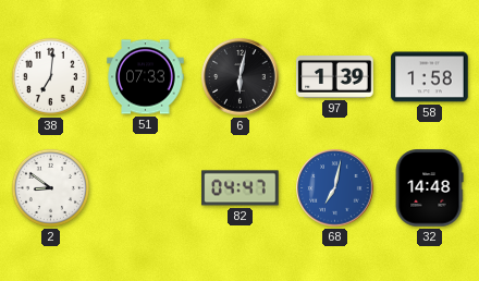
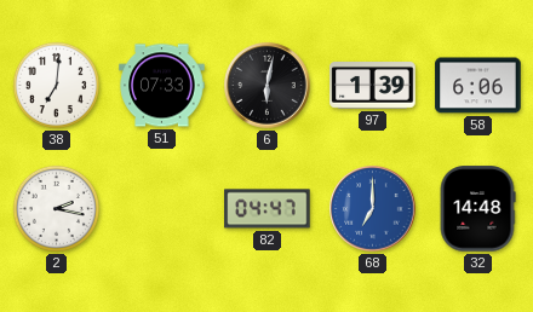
58: 1:58 -> 6:06
2: 8:51 -> 2:17
68: 7:02 -> 7:00
